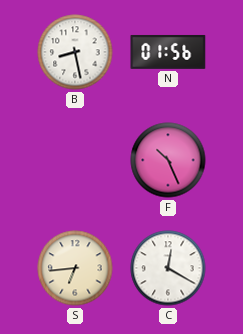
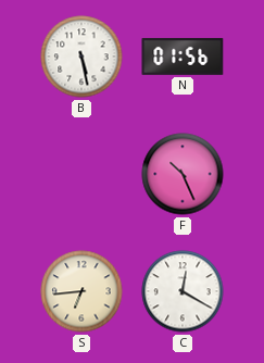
B: 8:28 -> 5:28
